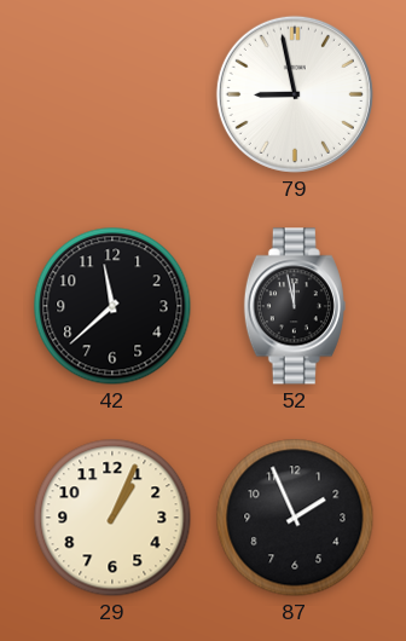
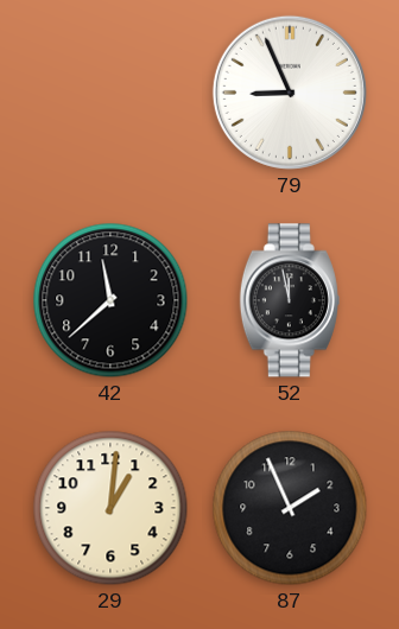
79: 8:58 -> 8:56
29: 1:04 -> 1:01
